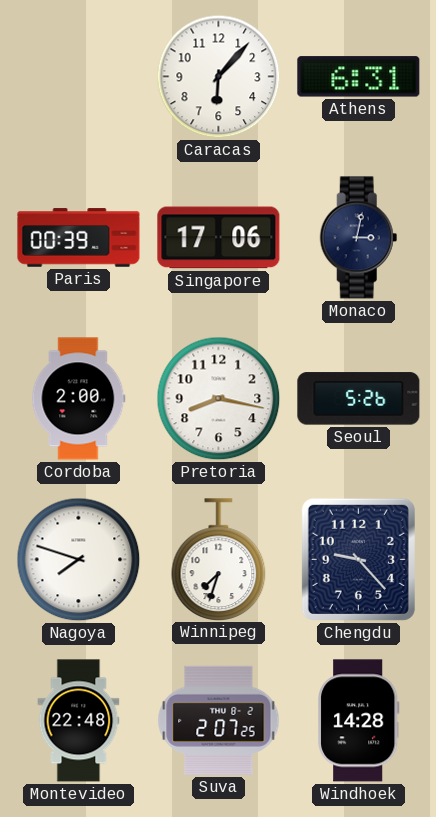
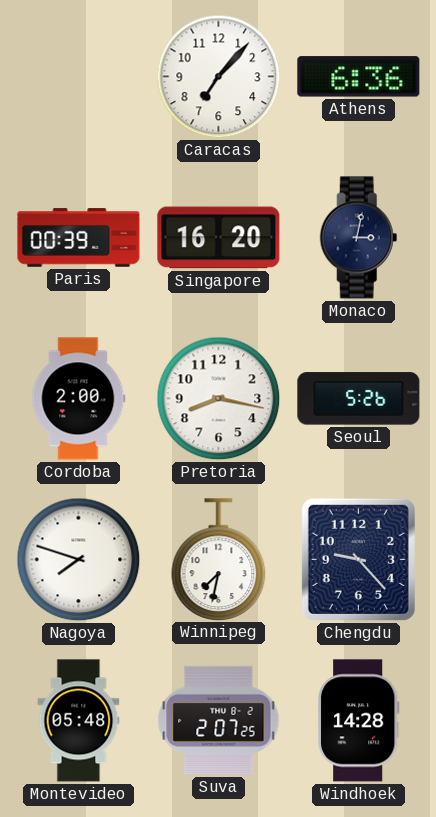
Caracas: 6:07 -> 7:07
Athens: 6:31 -> 6:36
Singapore: 17:06 -> 16:20
Winnipeg: 7:33 -> 7:32
Montevideo: 22:48 -> 05:48
